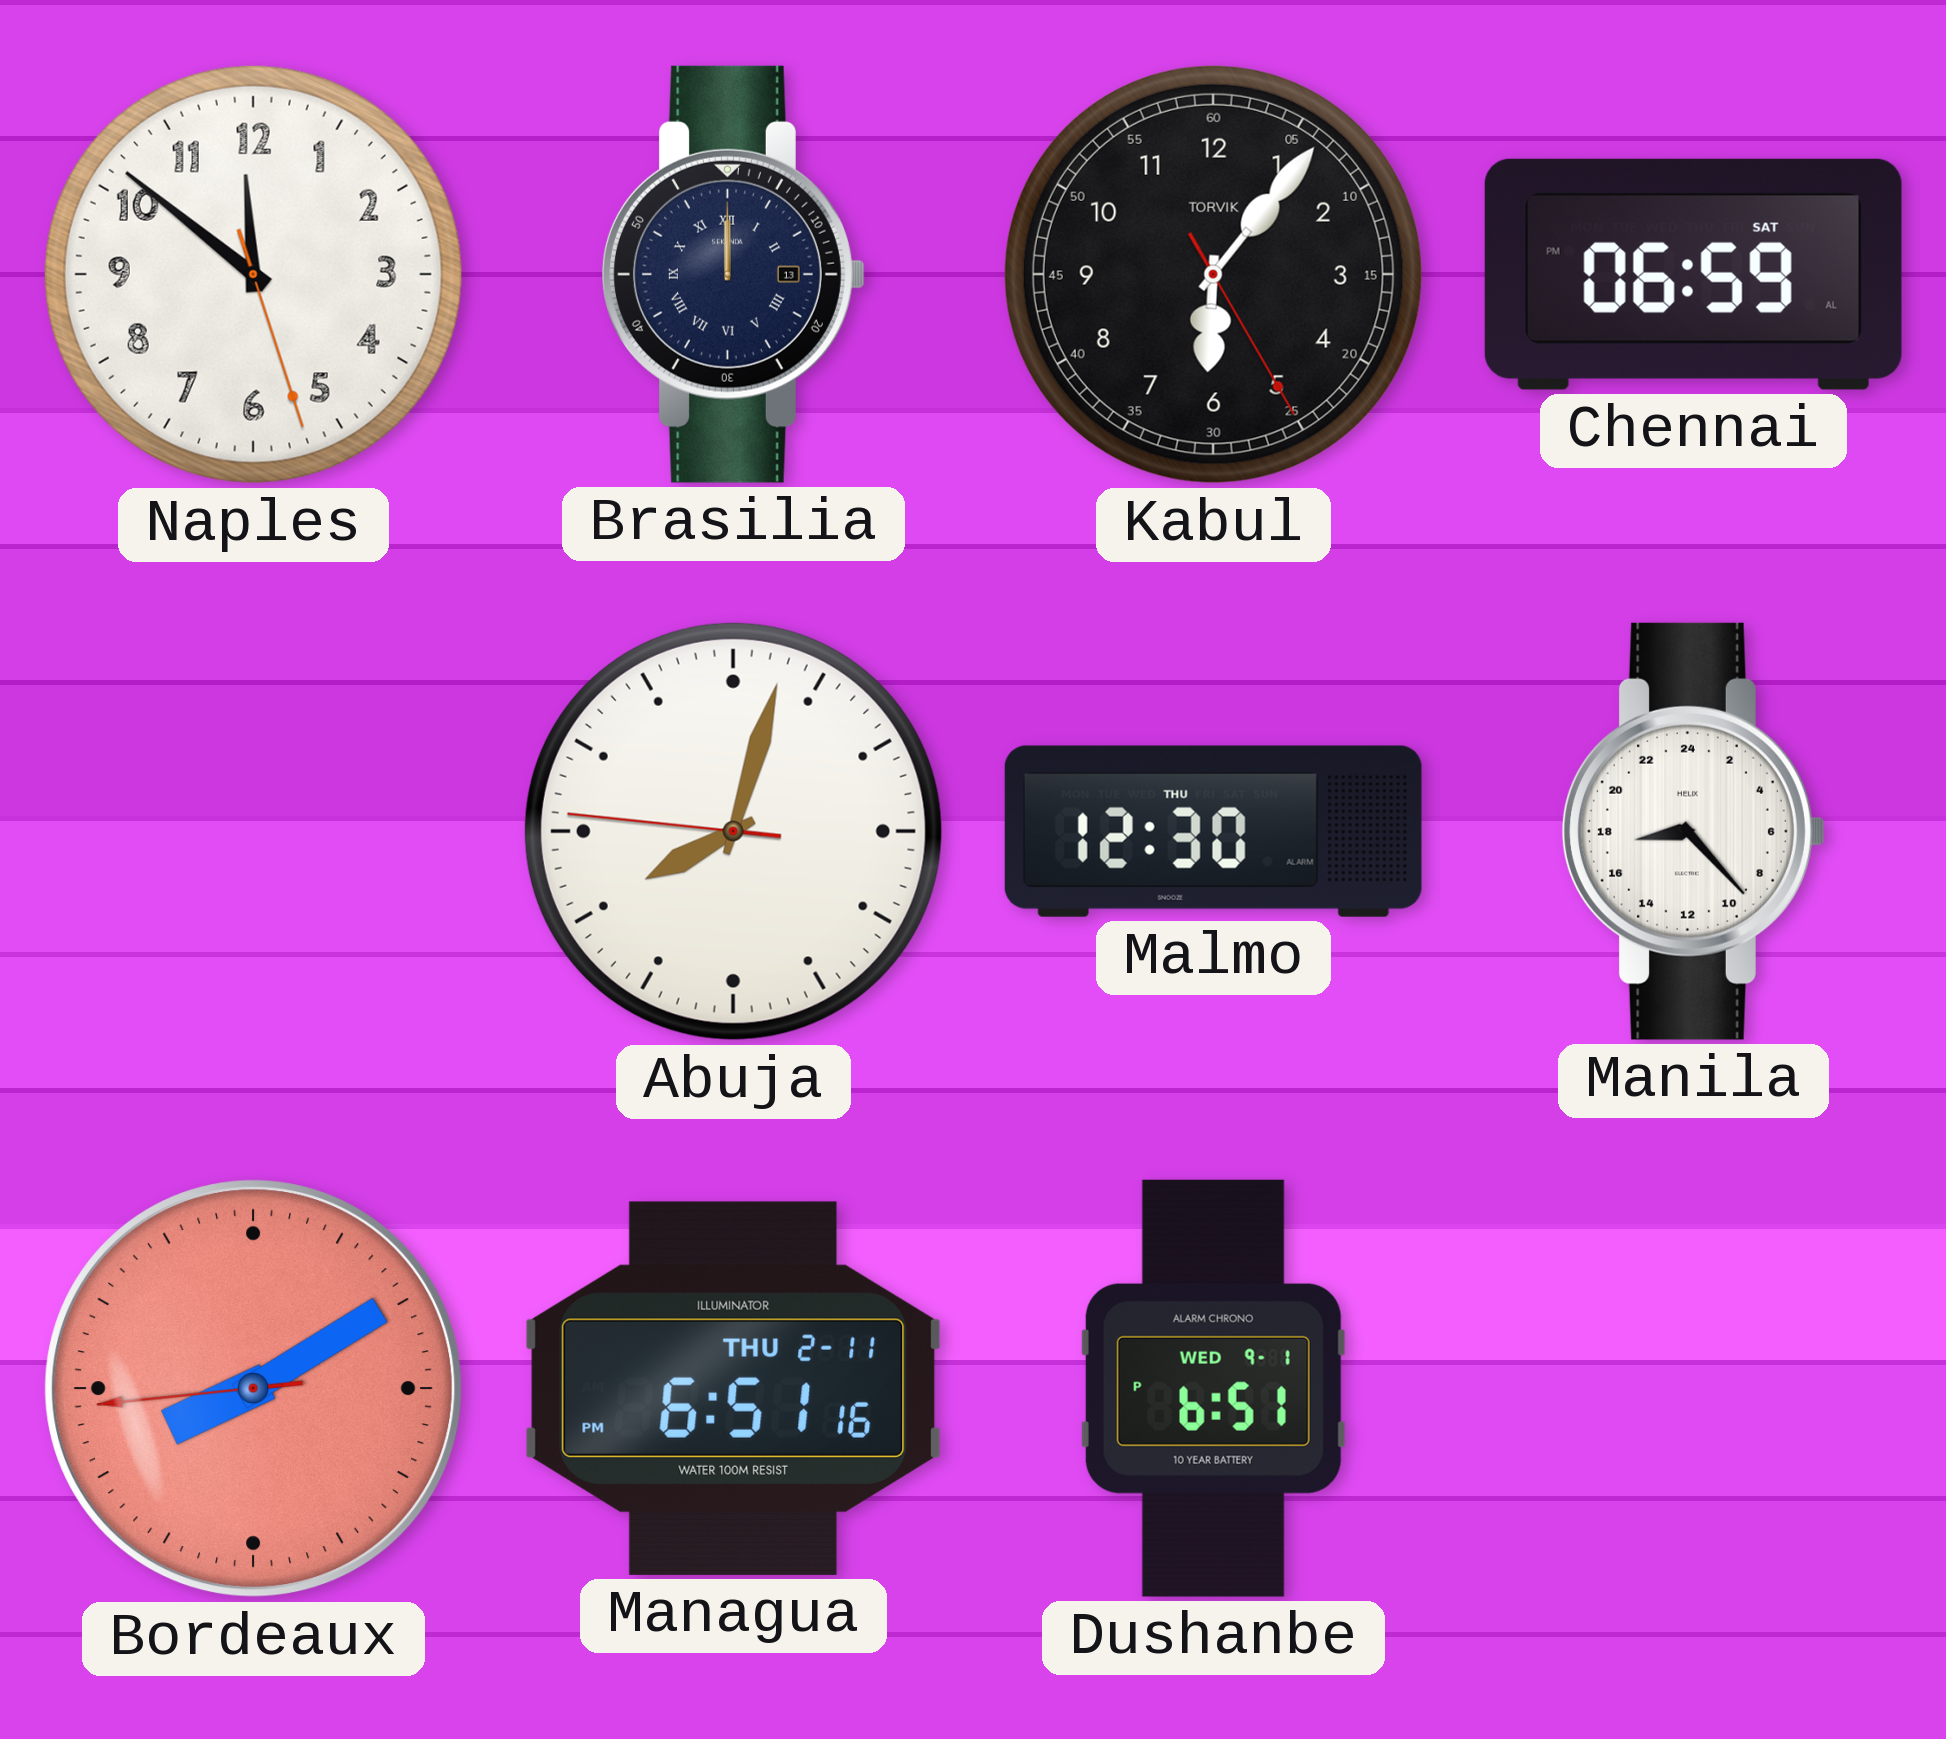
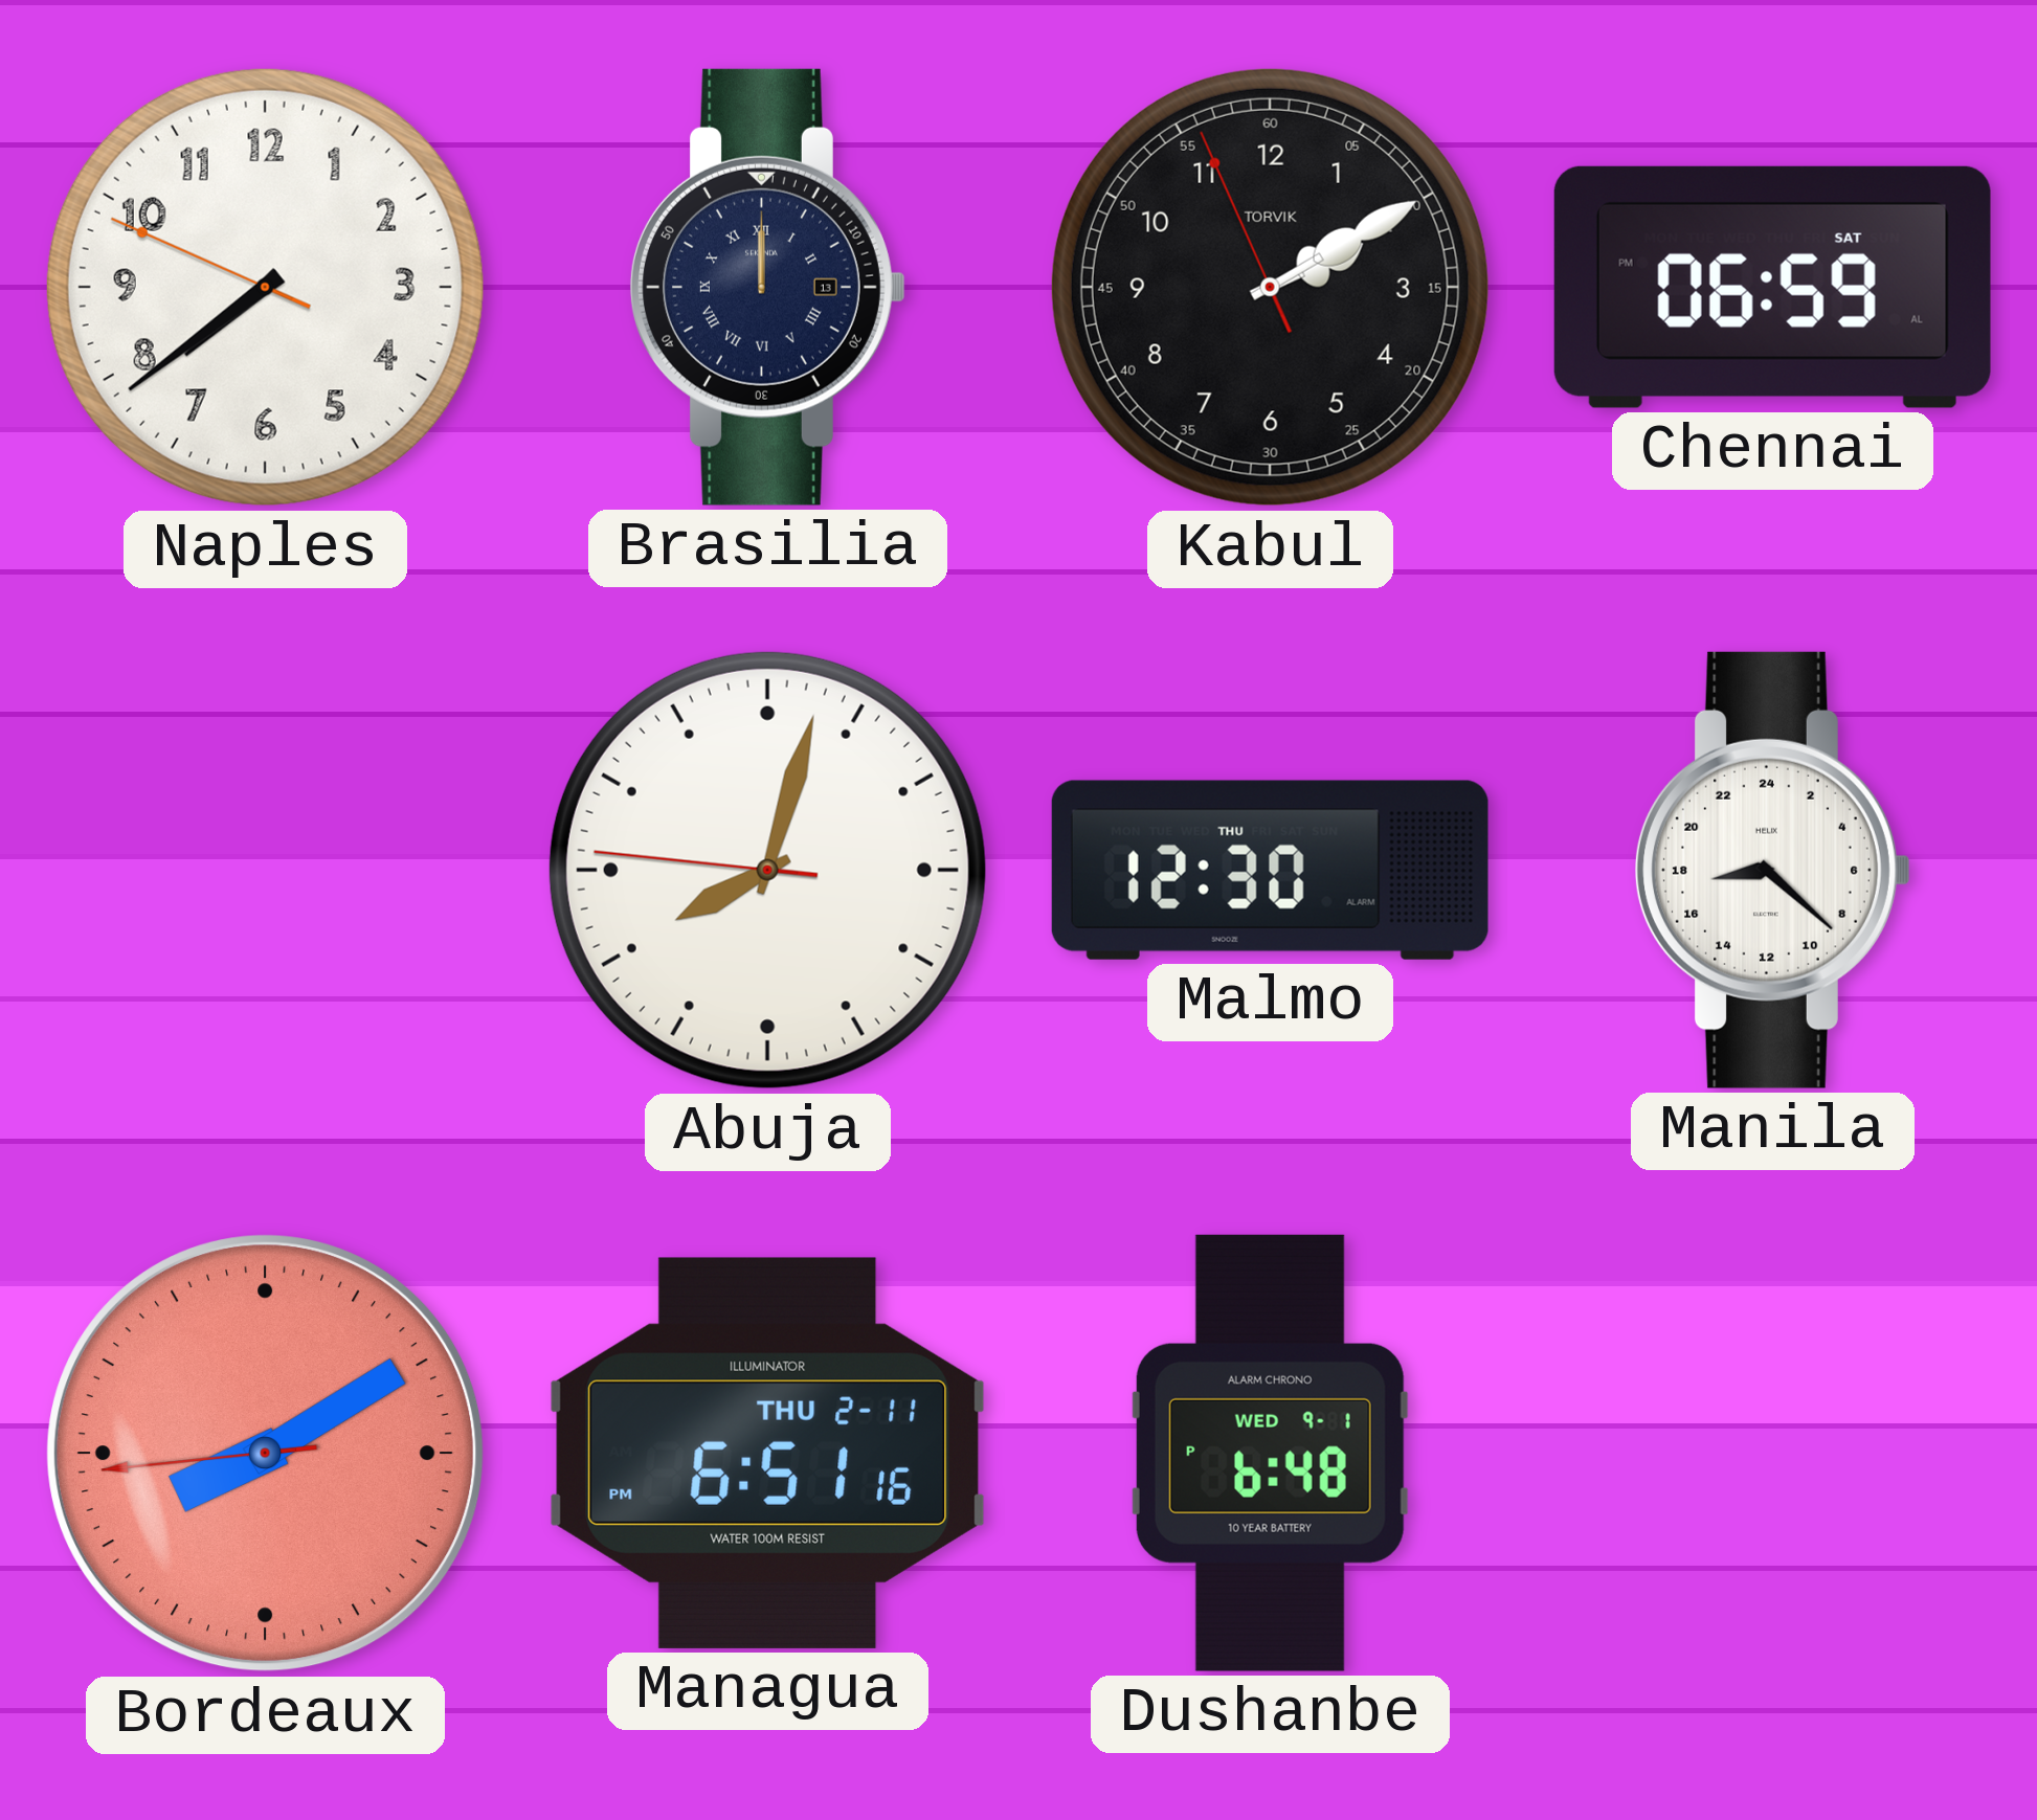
Naples: 11:51 -> 7:38
Kabul: 6:06 -> 2:09
Manila: 17:23 -> 17:22
Dushanbe: 6:51 -> 6:48
